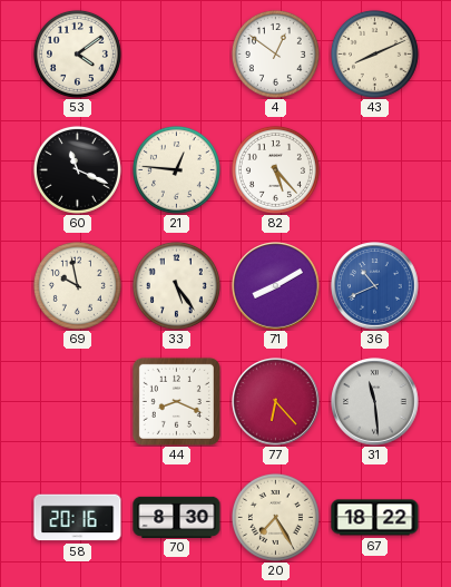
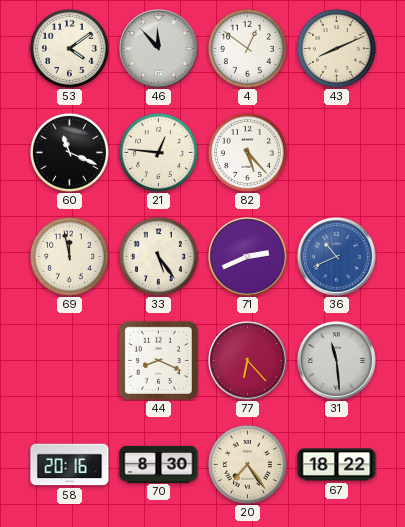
46: none -> 11:53
69: 9:58 -> 11:58
71: 8:10 -> 2:41
20: 7:25 -> 7:24
